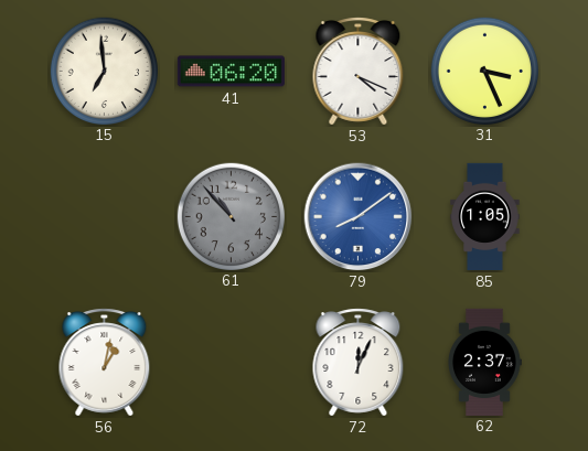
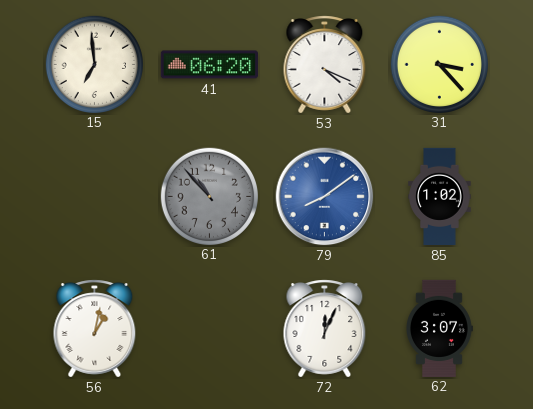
31: 3:26 -> 3:23
85: 1:05 -> 1:02
62: 2:37 -> 3:07
